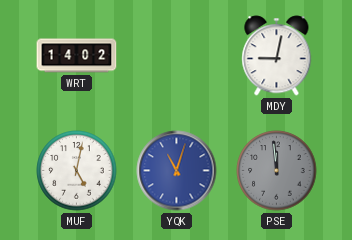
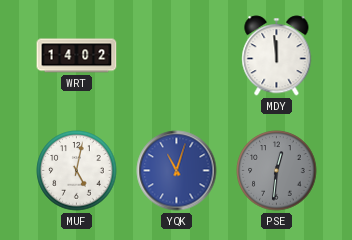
MDY: 9:02 -> 11:59
PSE: 11:59 -> 12:31
